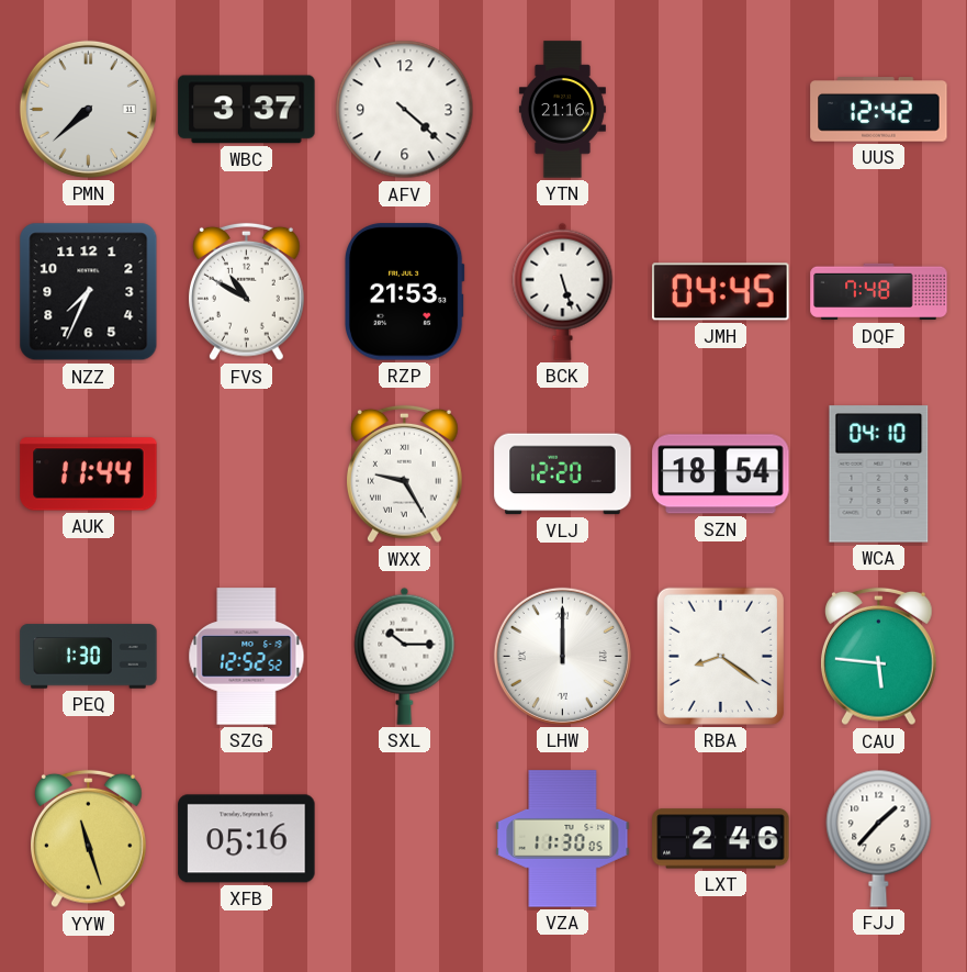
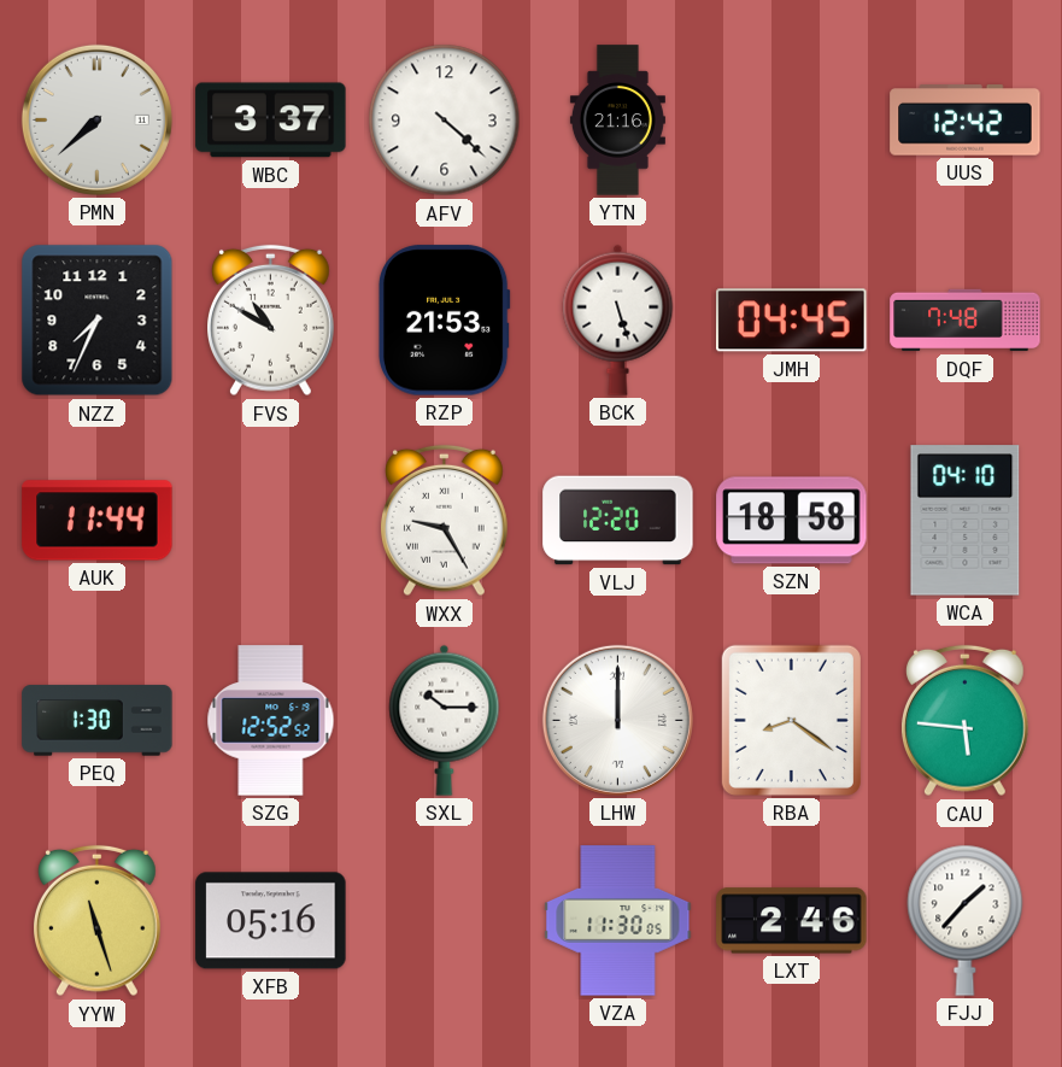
SZN: 18:54 -> 18:58
